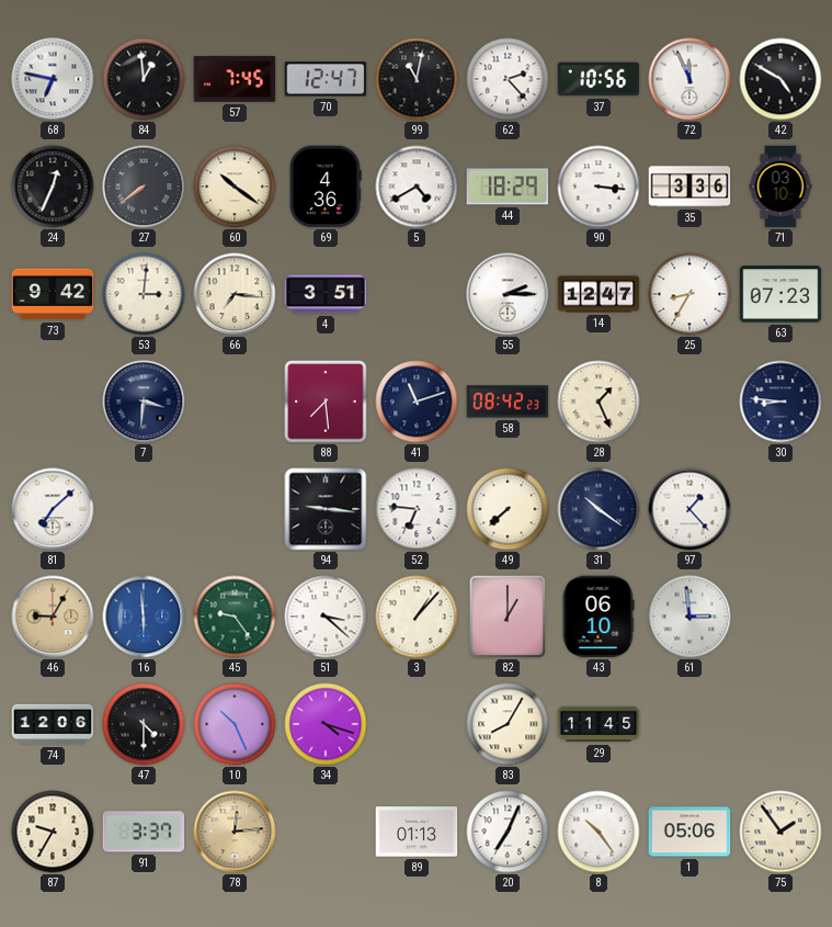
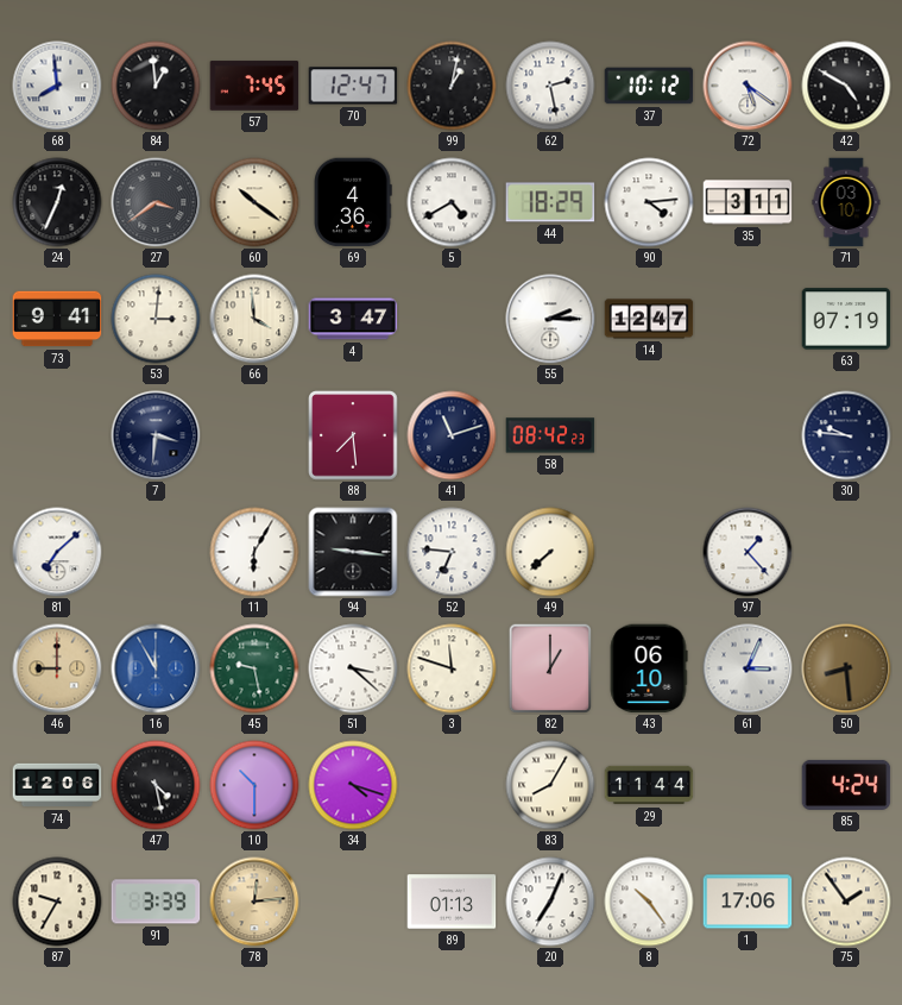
68: 6:47 -> 7:59
99: 11:02 -> 1:02
62: 2:23 -> 2:28
37: 10:56 -> 10:12
72: 11:56 -> 5:21
27: 7:39 -> 3:39
90: 3:16 -> 4:14
35: 3:36 -> 3:11
73: 9:42 -> 9:41
66: 7:16 -> 3:59
4: 3:51 -> 3:47
25: 8:35 -> none
63: 07:23 -> 07:19
28: 1:26 -> none
30: 8:46 -> 9:46
11: none -> 6:05
31: 10:21 -> none
46: 9:05 -> 9:00
16: 5:59 -> 11:55
45: 9:24 -> 9:28
3: 1:07 -> 11:48
61: 2:59 -> 3:04
50: none -> 8:29
47: 4:30 -> 4:28
10: 10:26 -> 10:30
29: 11:45 -> 11:44
85: none -> 4:24
91: 3:37 -> 3:39
1: 05:06 -> 17:06
